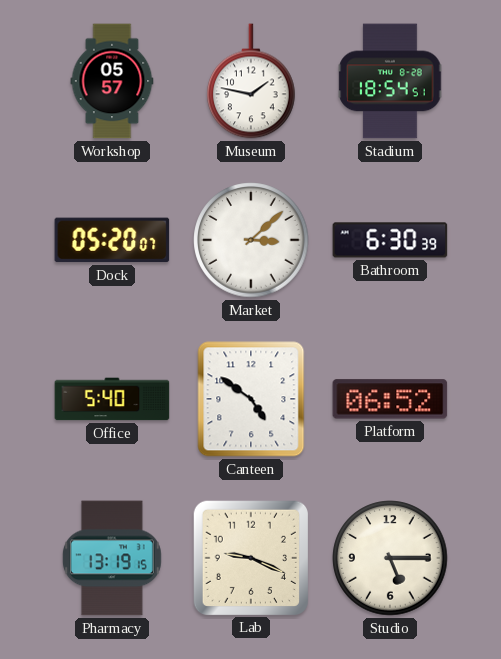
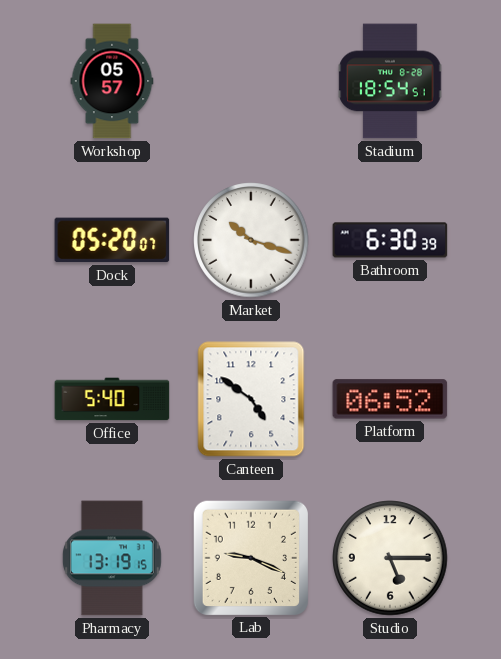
Museum: 1:47 -> none
Market: 3:08 -> 10:18
